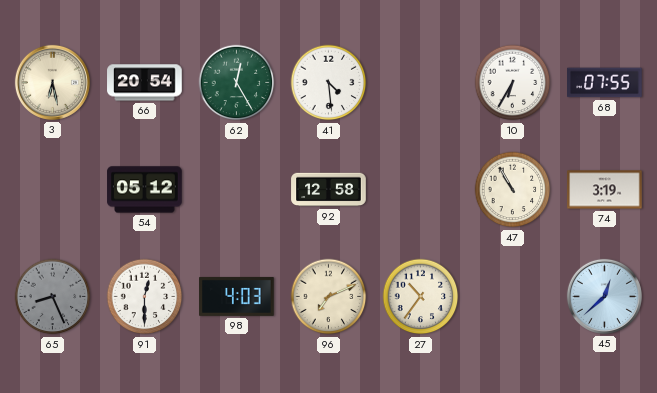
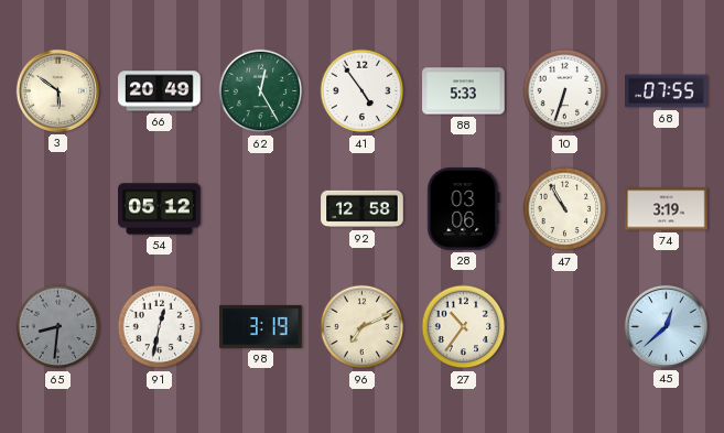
3: 6:28 -> 5:51
66: 20:54 -> 20:49
41: 4:29 -> 4:54
88: none -> 5:33
10: 6:35 -> 6:33
28: none -> 03:06
65: 8:26 -> 8:31
91: 12:30 -> 12:32
98: 4:03 -> 3:19
